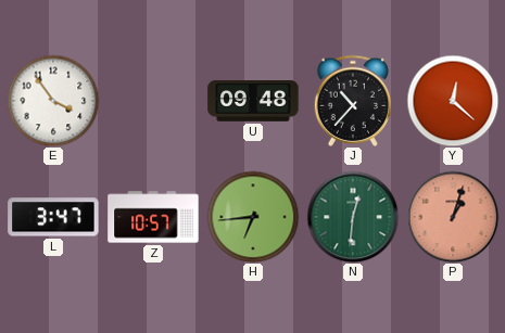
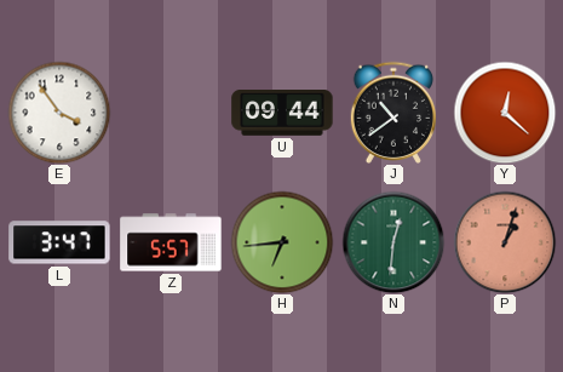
U: 09:48 -> 09:44
J: 10:37 -> 10:39
Z: 10:57 -> 5:57
